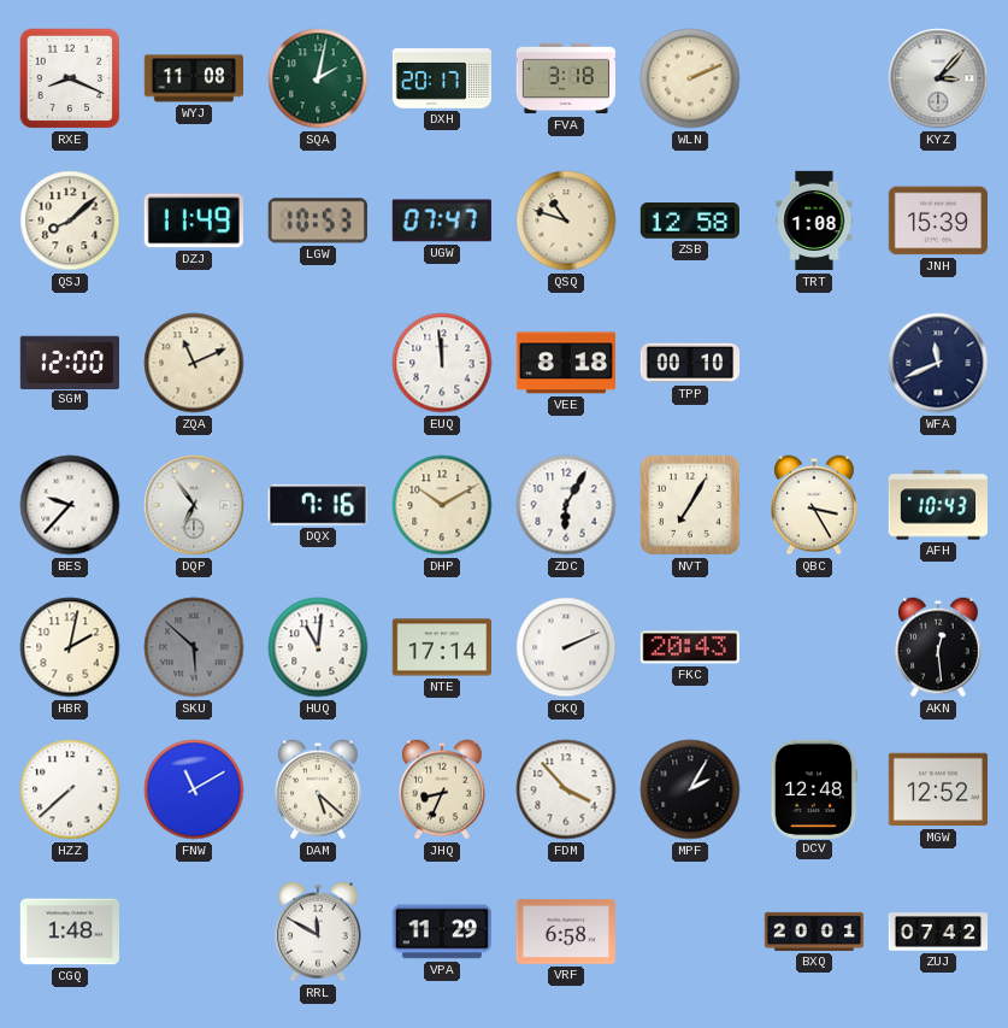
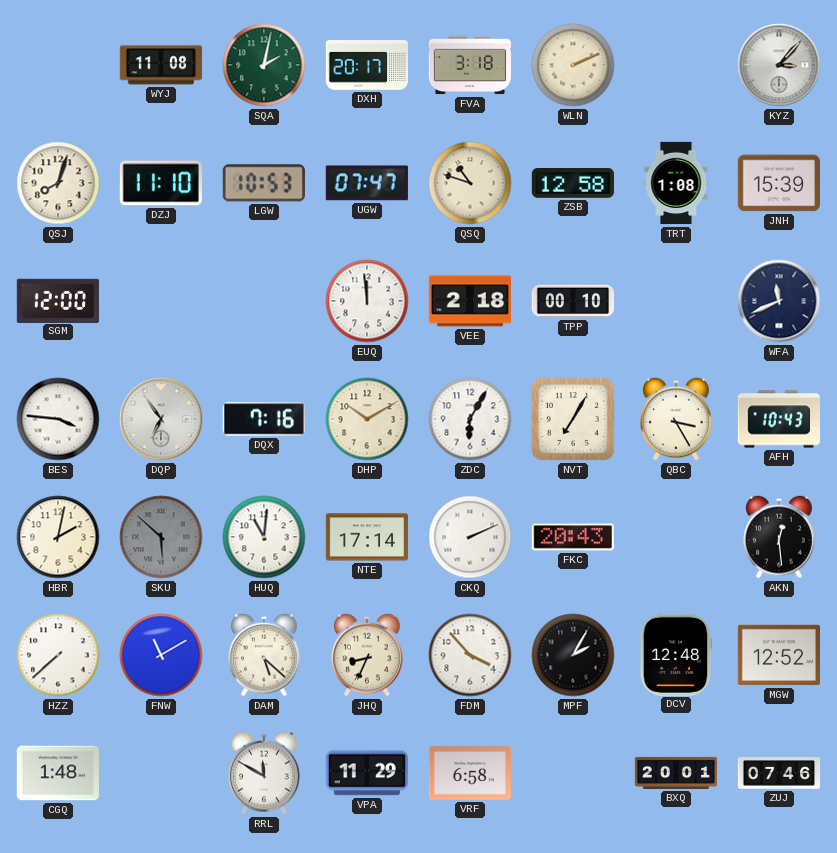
RXE: 8:19 -> none
QSJ: 8:08 -> 8:03
DZJ: 11:49 -> 11:10
ZQA: 11:11 -> none
VEE: 8:18 -> 2:18
BES: 9:37 -> 3:46
ZUJ: 07:42 -> 07:46
